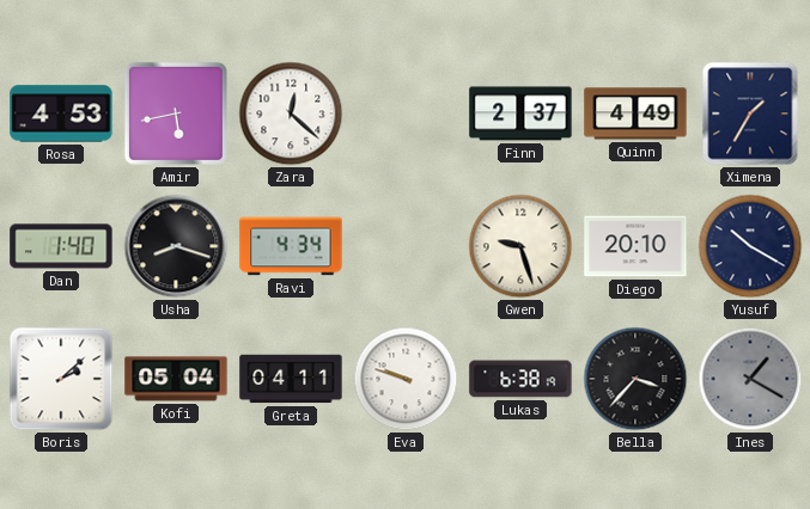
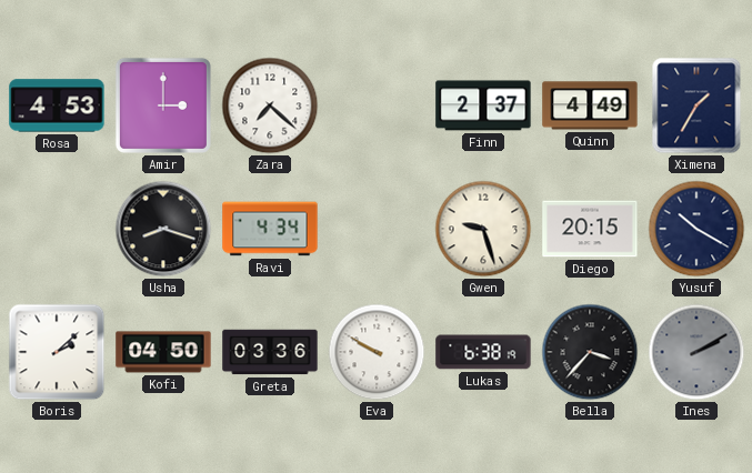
Amir: 5:43 -> 3:00
Zara: 12:22 -> 7:22
Dan: 1:40 -> none
Diego: 20:10 -> 20:15
Kofi: 05:04 -> 04:50
Greta: 04:11 -> 03:36
Eva: 9:48 -> 9:50
Ines: 1:20 -> 2:10
